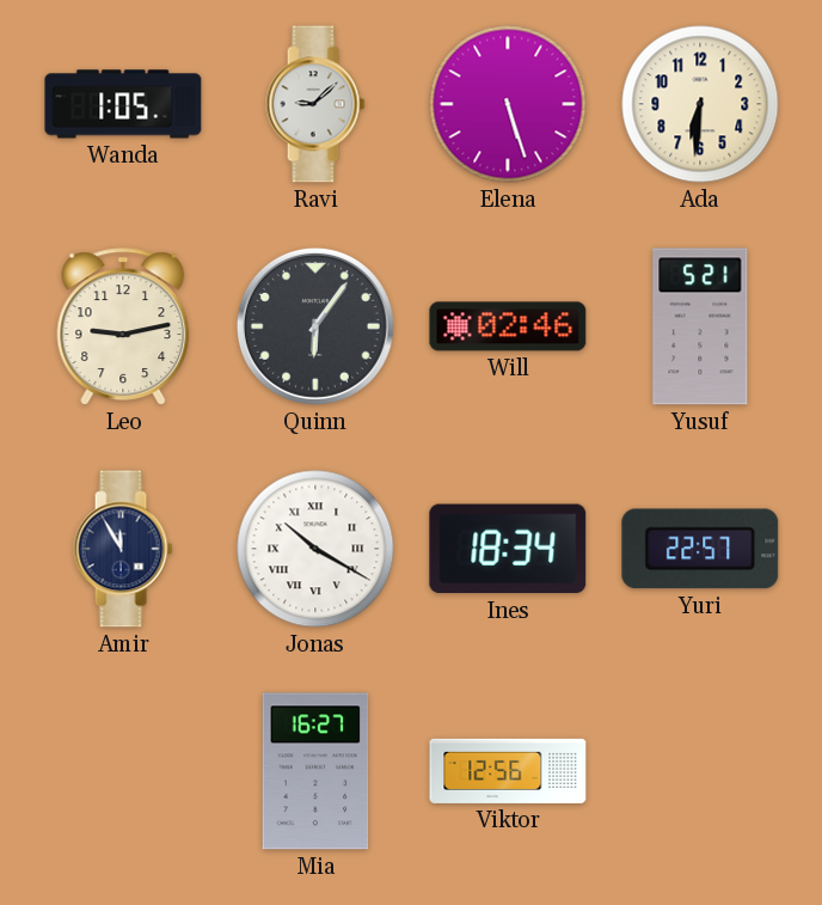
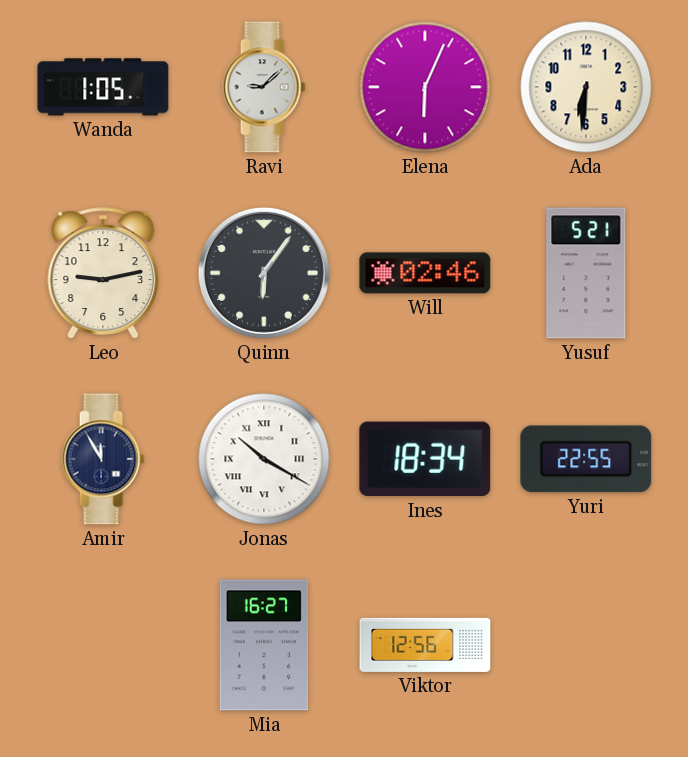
Elena: 5:27 -> 6:04
Yuri: 22:57 -> 22:55
